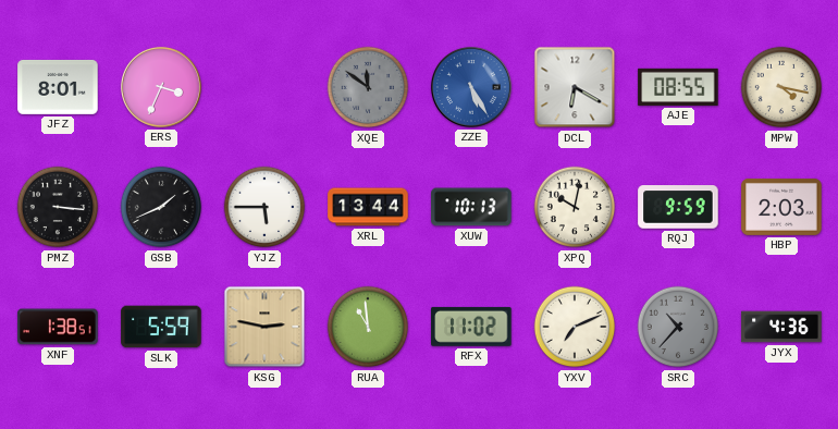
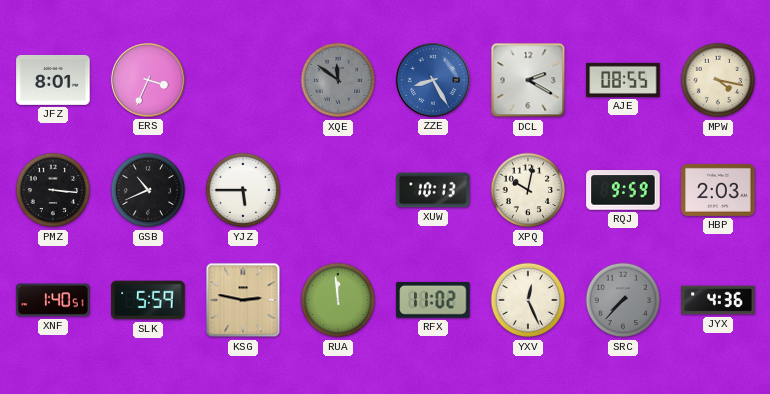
ZZE: 5:25 -> 8:25
DCL: 6:20 -> 2:20
GSB: 1:41 -> 10:41
XRL: 13:44 -> none
XNF: 1:38 -> 1:40
RUA: 10:59 -> 11:59
YXV: 7:11 -> 12:26
SRC: 10:37 -> 7:37
